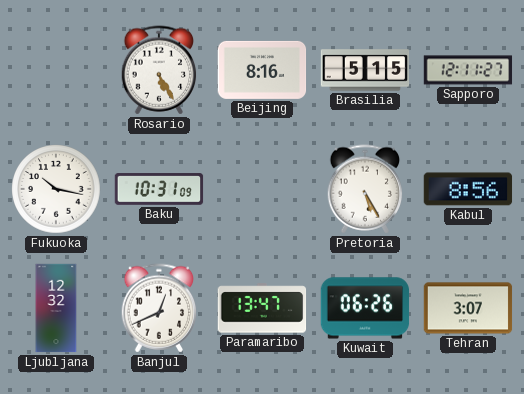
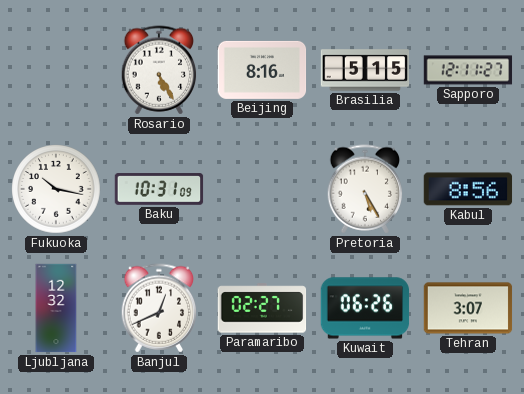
Paramaribo: 13:47 -> 02:27
